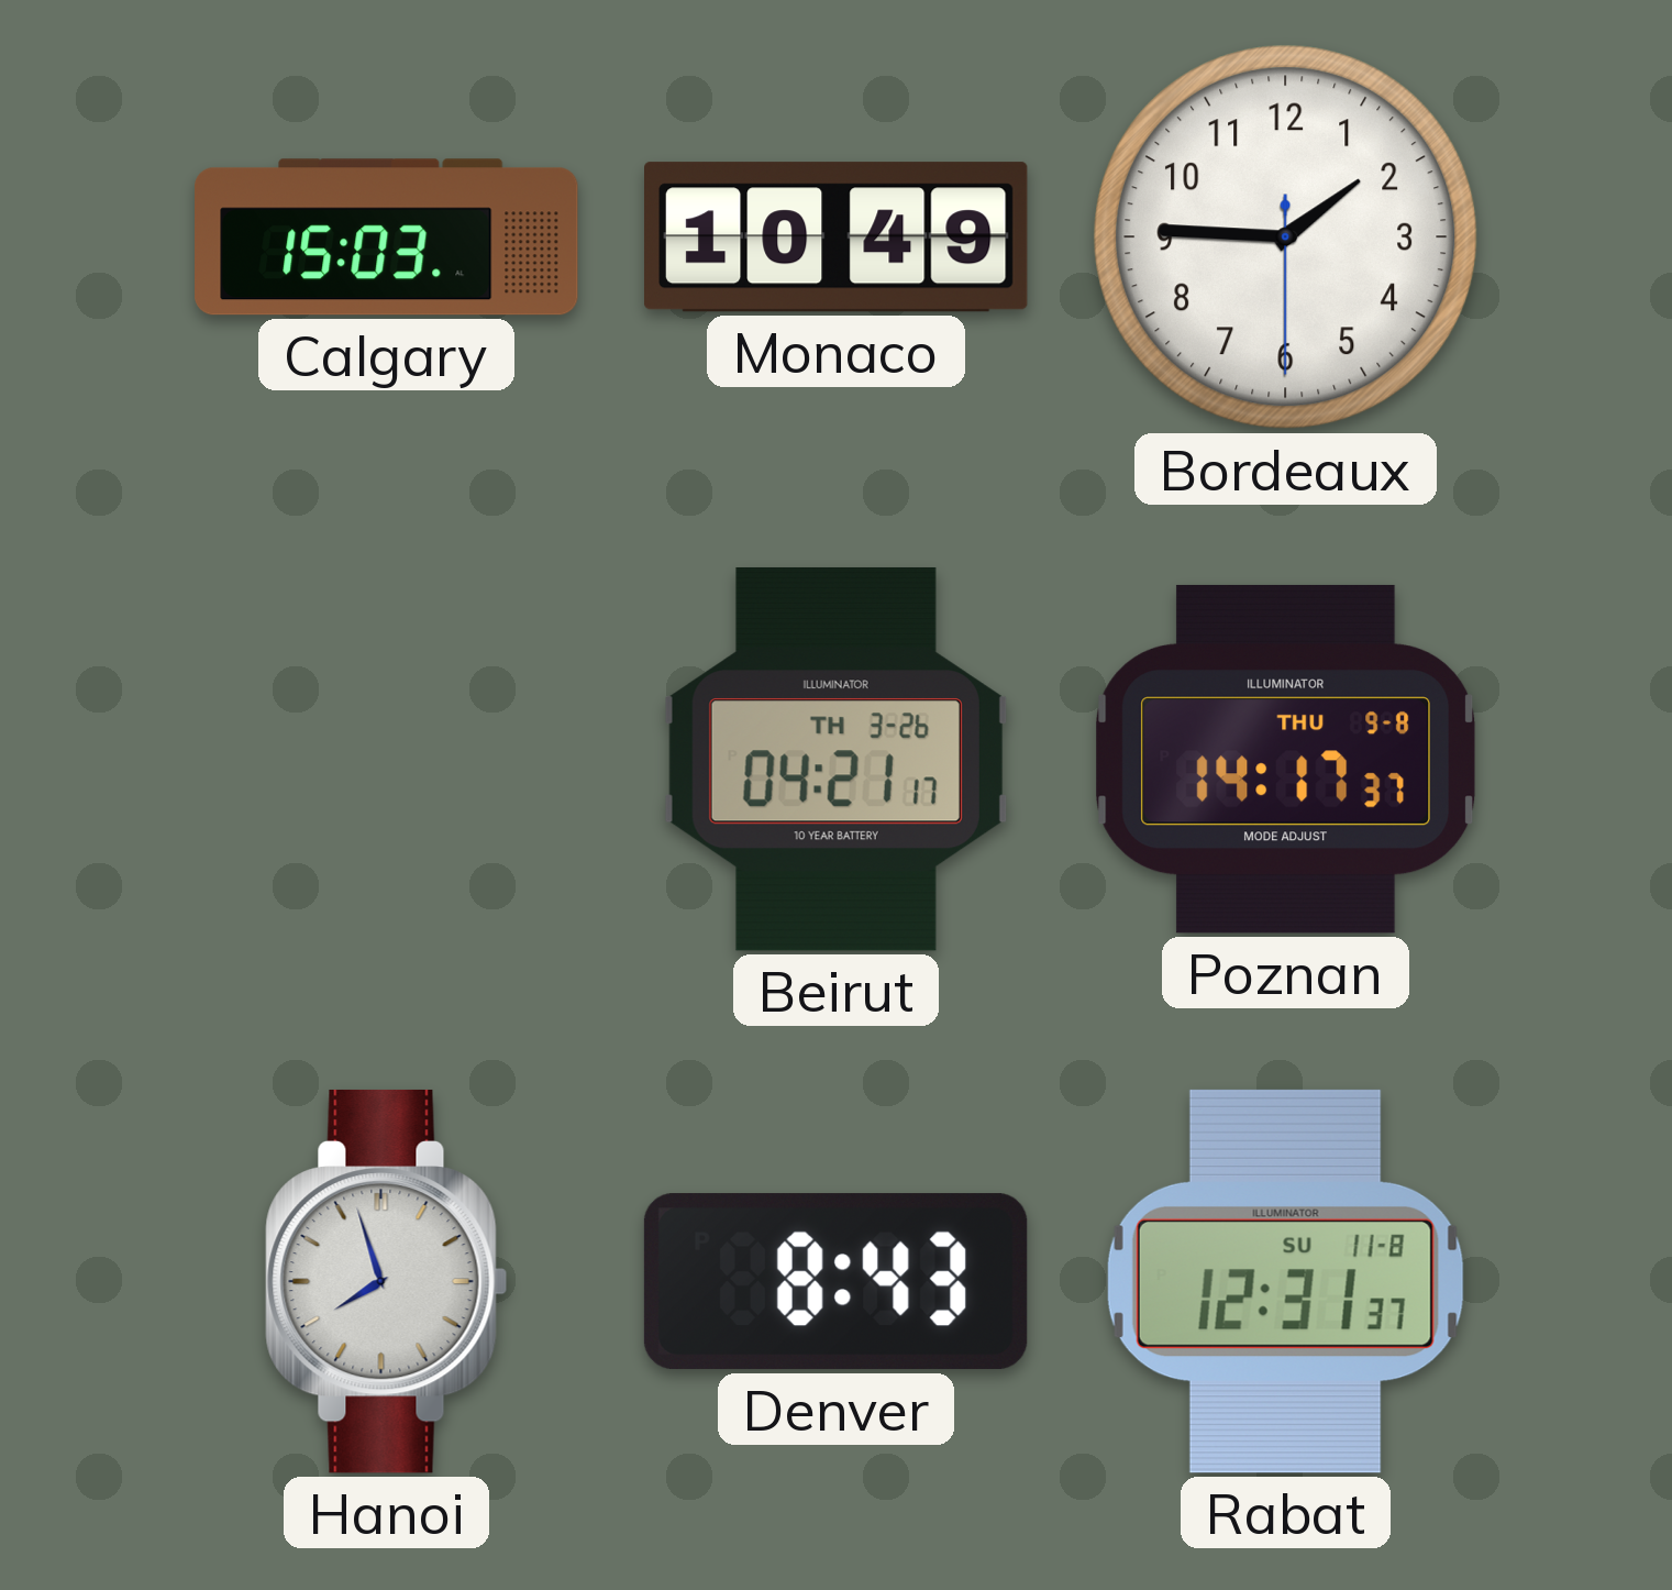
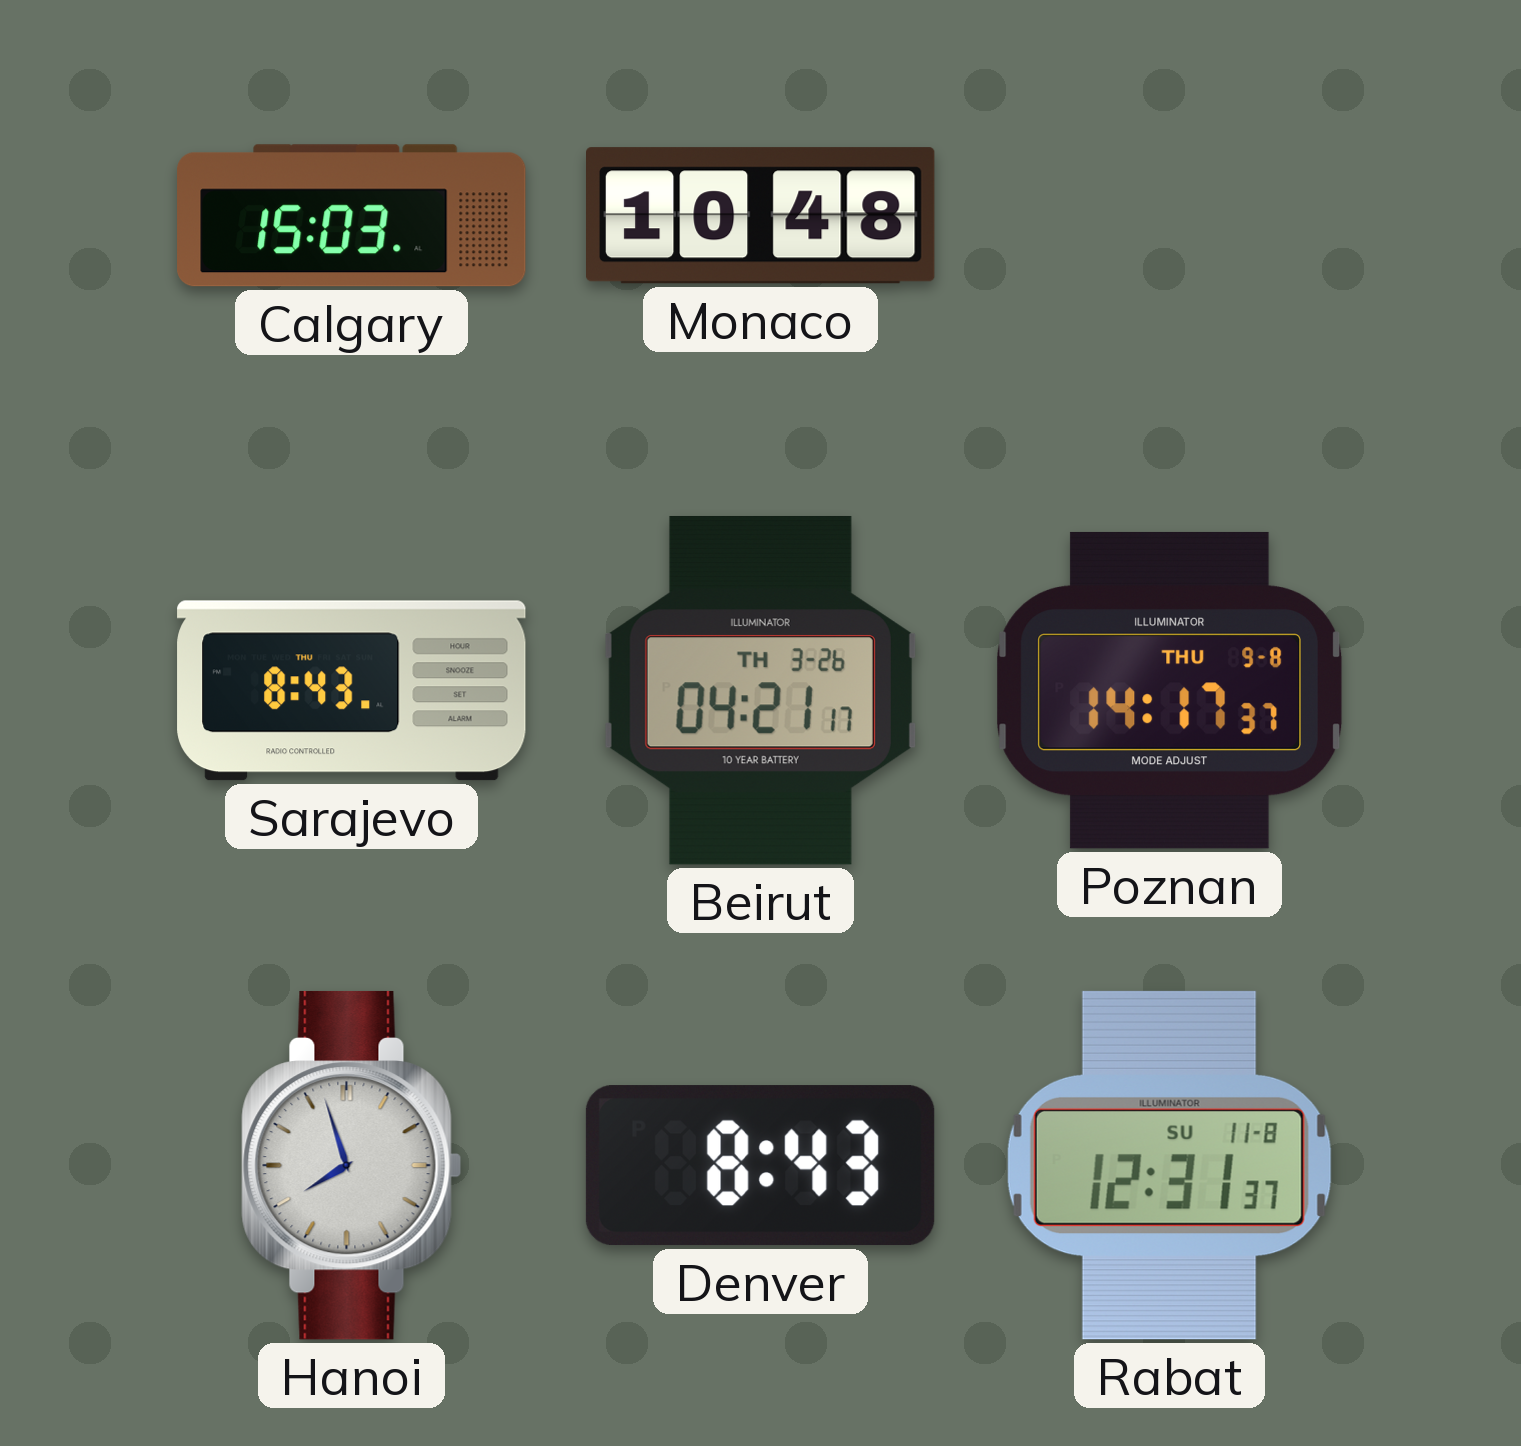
Monaco: 10:49 -> 10:48
Bordeaux: 1:45 -> none
Sarajevo: none -> 8:43
